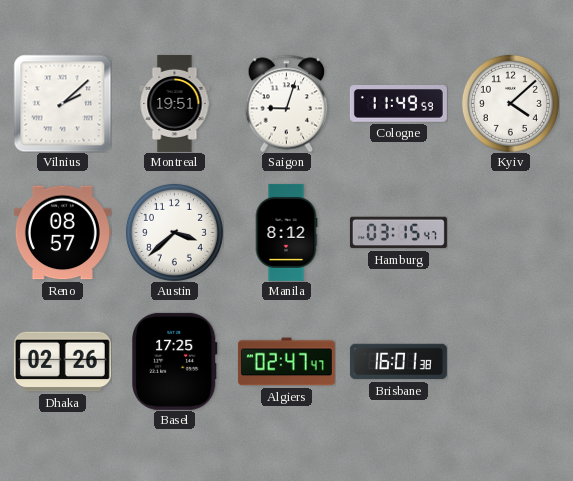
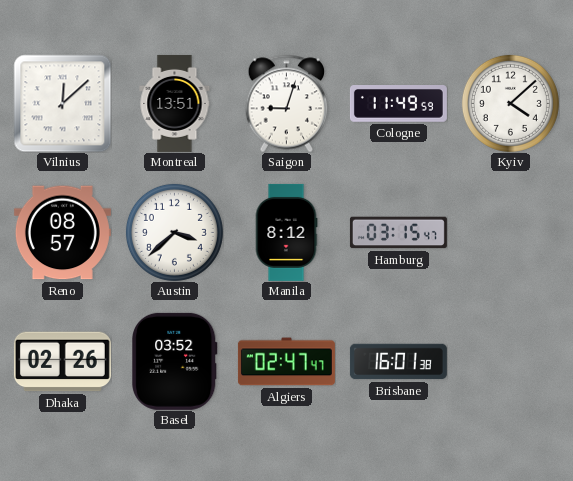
Vilnius: 2:08 -> 12:08
Montreal: 19:51 -> 13:51
Basel: 17:25 -> 03:52
